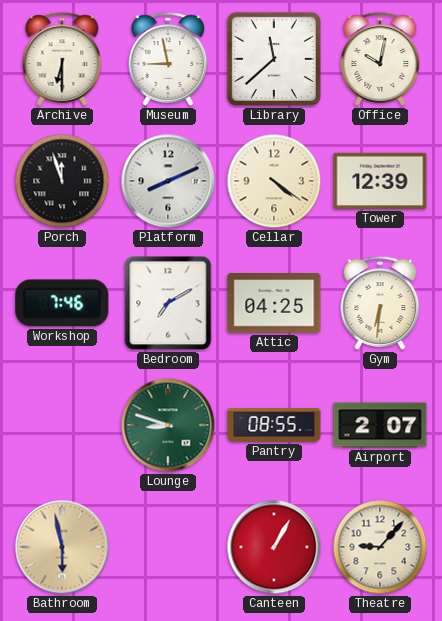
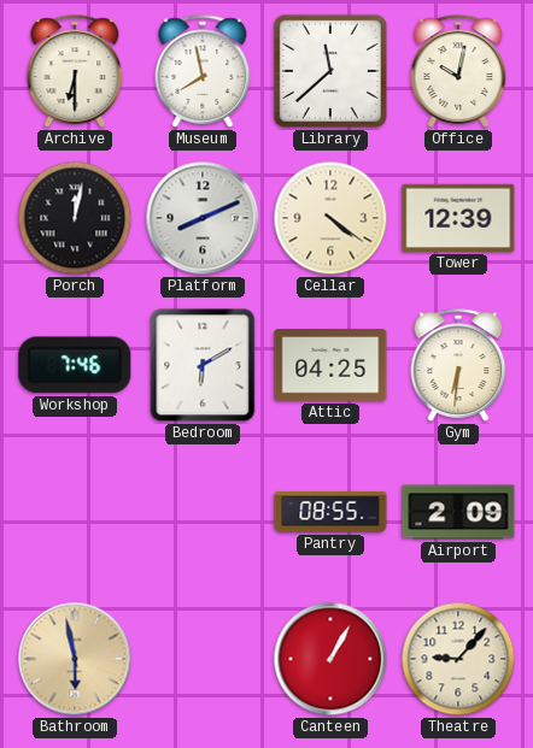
Museum: 8:58 -> 7:58
Porch: 11:57 -> 12:02
Bedroom: 7:10 -> 6:10
Lounge: 8:48 -> none
Airport: 2:07 -> 2:09
